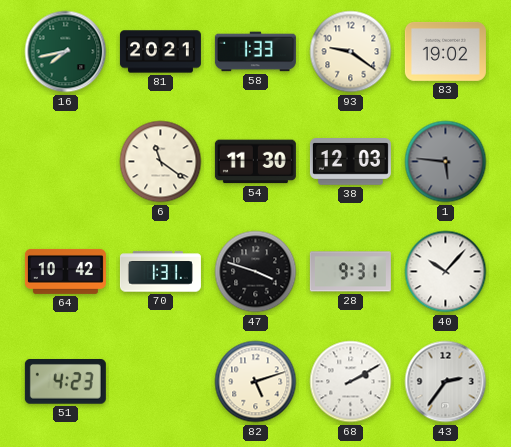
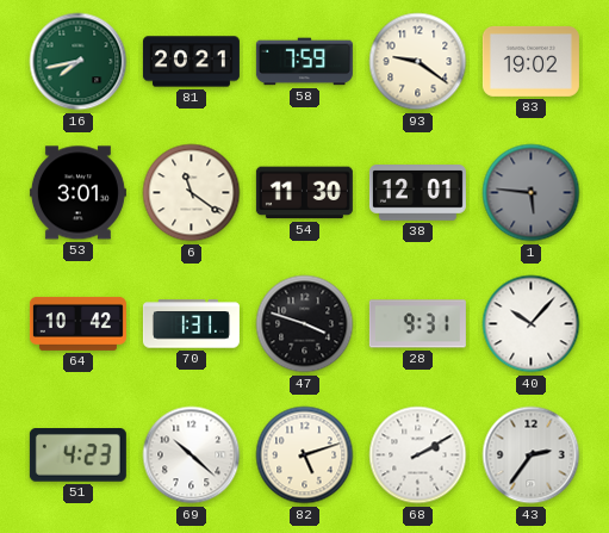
58: 1:33 -> 7:59
53: none -> 3:01
38: 12:03 -> 12:01
69: none -> 10:22
